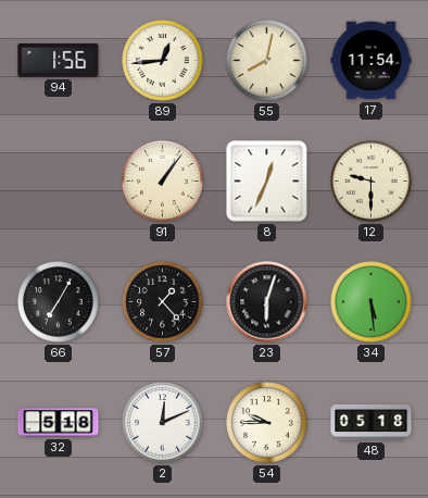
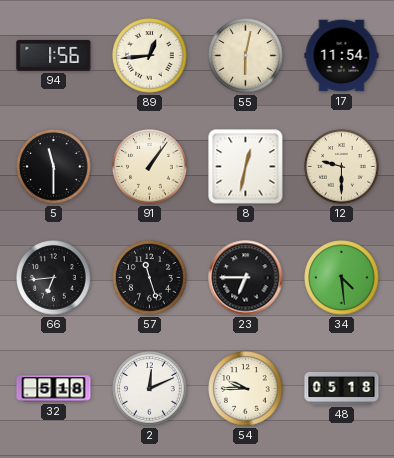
55: 8:02 -> 6:02
5: none -> 11:30
8: 12:34 -> 12:32
66: 7:05 -> 6:44
57: 1:23 -> 11:27
23: 6:03 -> 6:45
34: 5:29 -> 4:29
